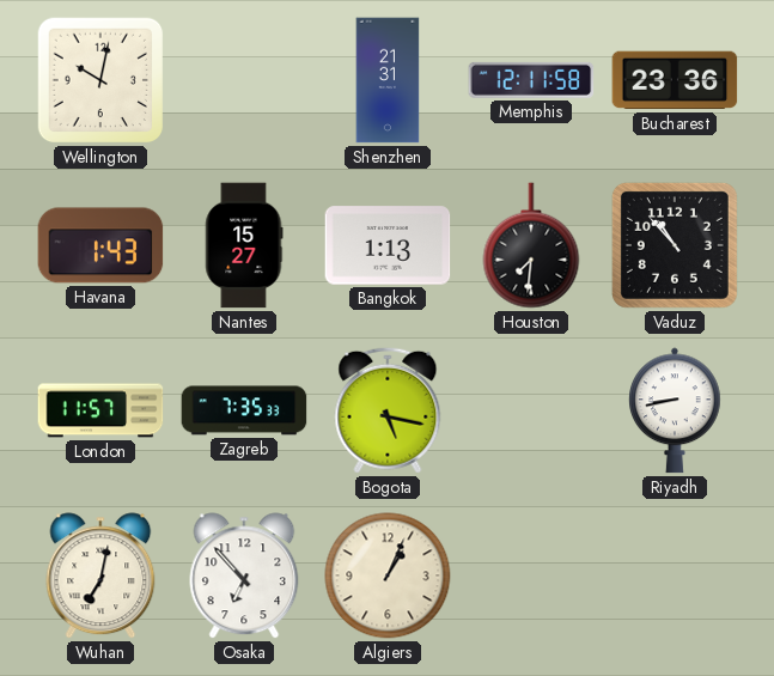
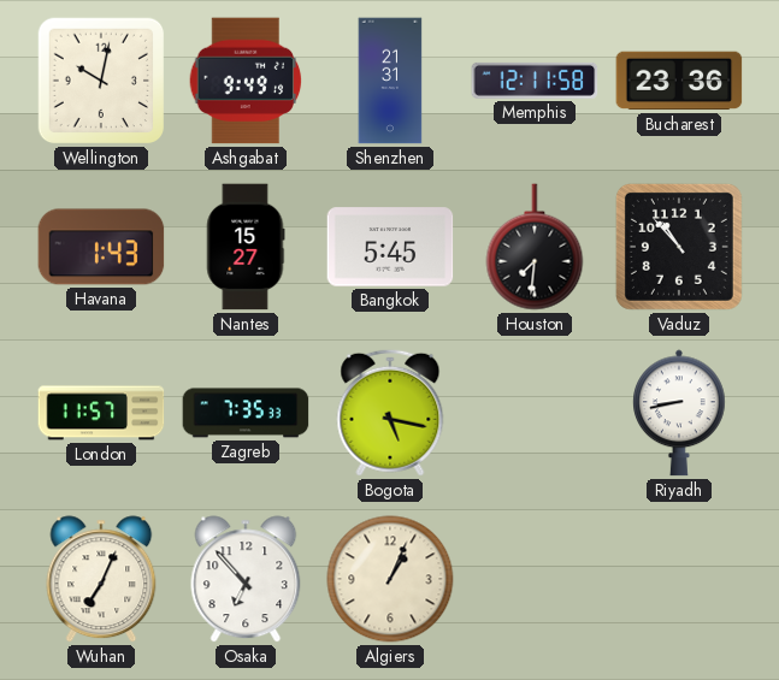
Ashgabat: none -> 9:49
Bangkok: 1:13 -> 5:45
Wuhan: 7:02 -> 7:04
